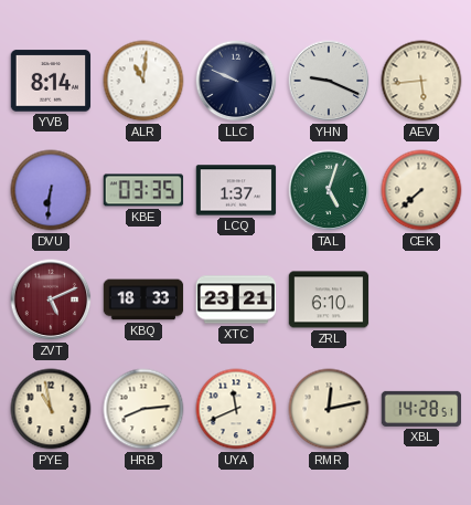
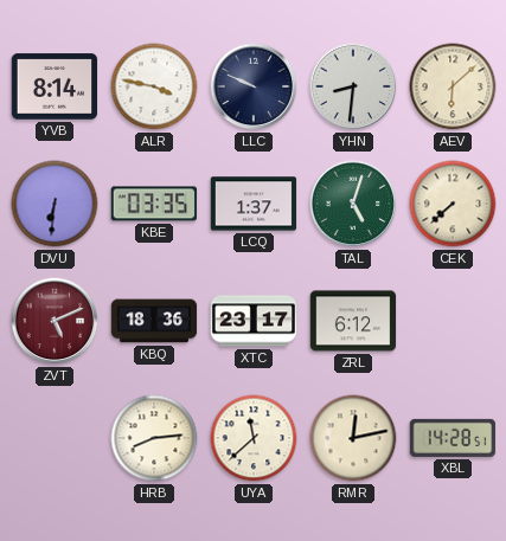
ALR: 11:01 -> 3:47
YHN: 9:19 -> 8:31
AEV: 5:44 -> 6:08
KBQ: 18:33 -> 18:36
XTC: 23:21 -> 23:17
ZRL: 6:10 -> 6:12
PYE: 10:58 -> none
UYA: 11:41 -> 11:38
